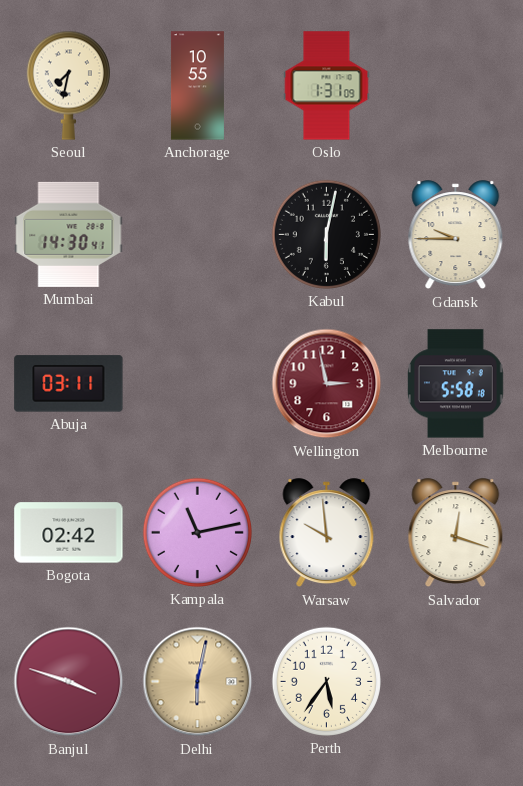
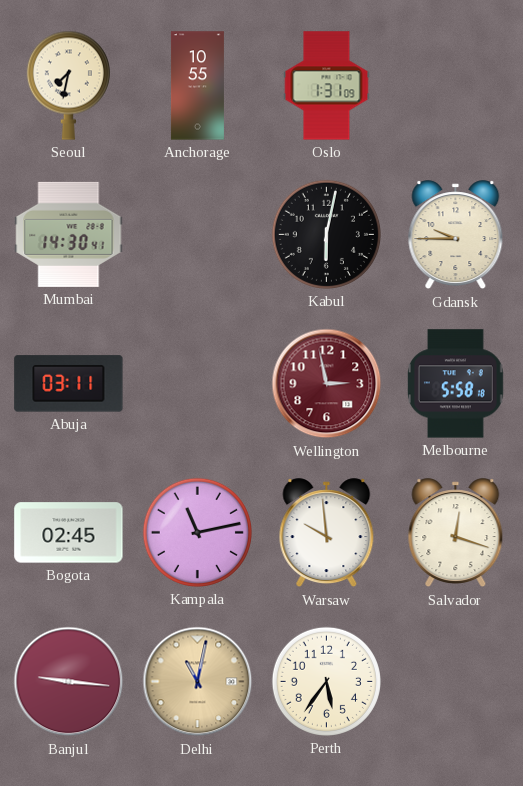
Bogota: 02:42 -> 02:45
Banjul: 3:48 -> 9:16
Delhi: 6:02 -> 11:02
